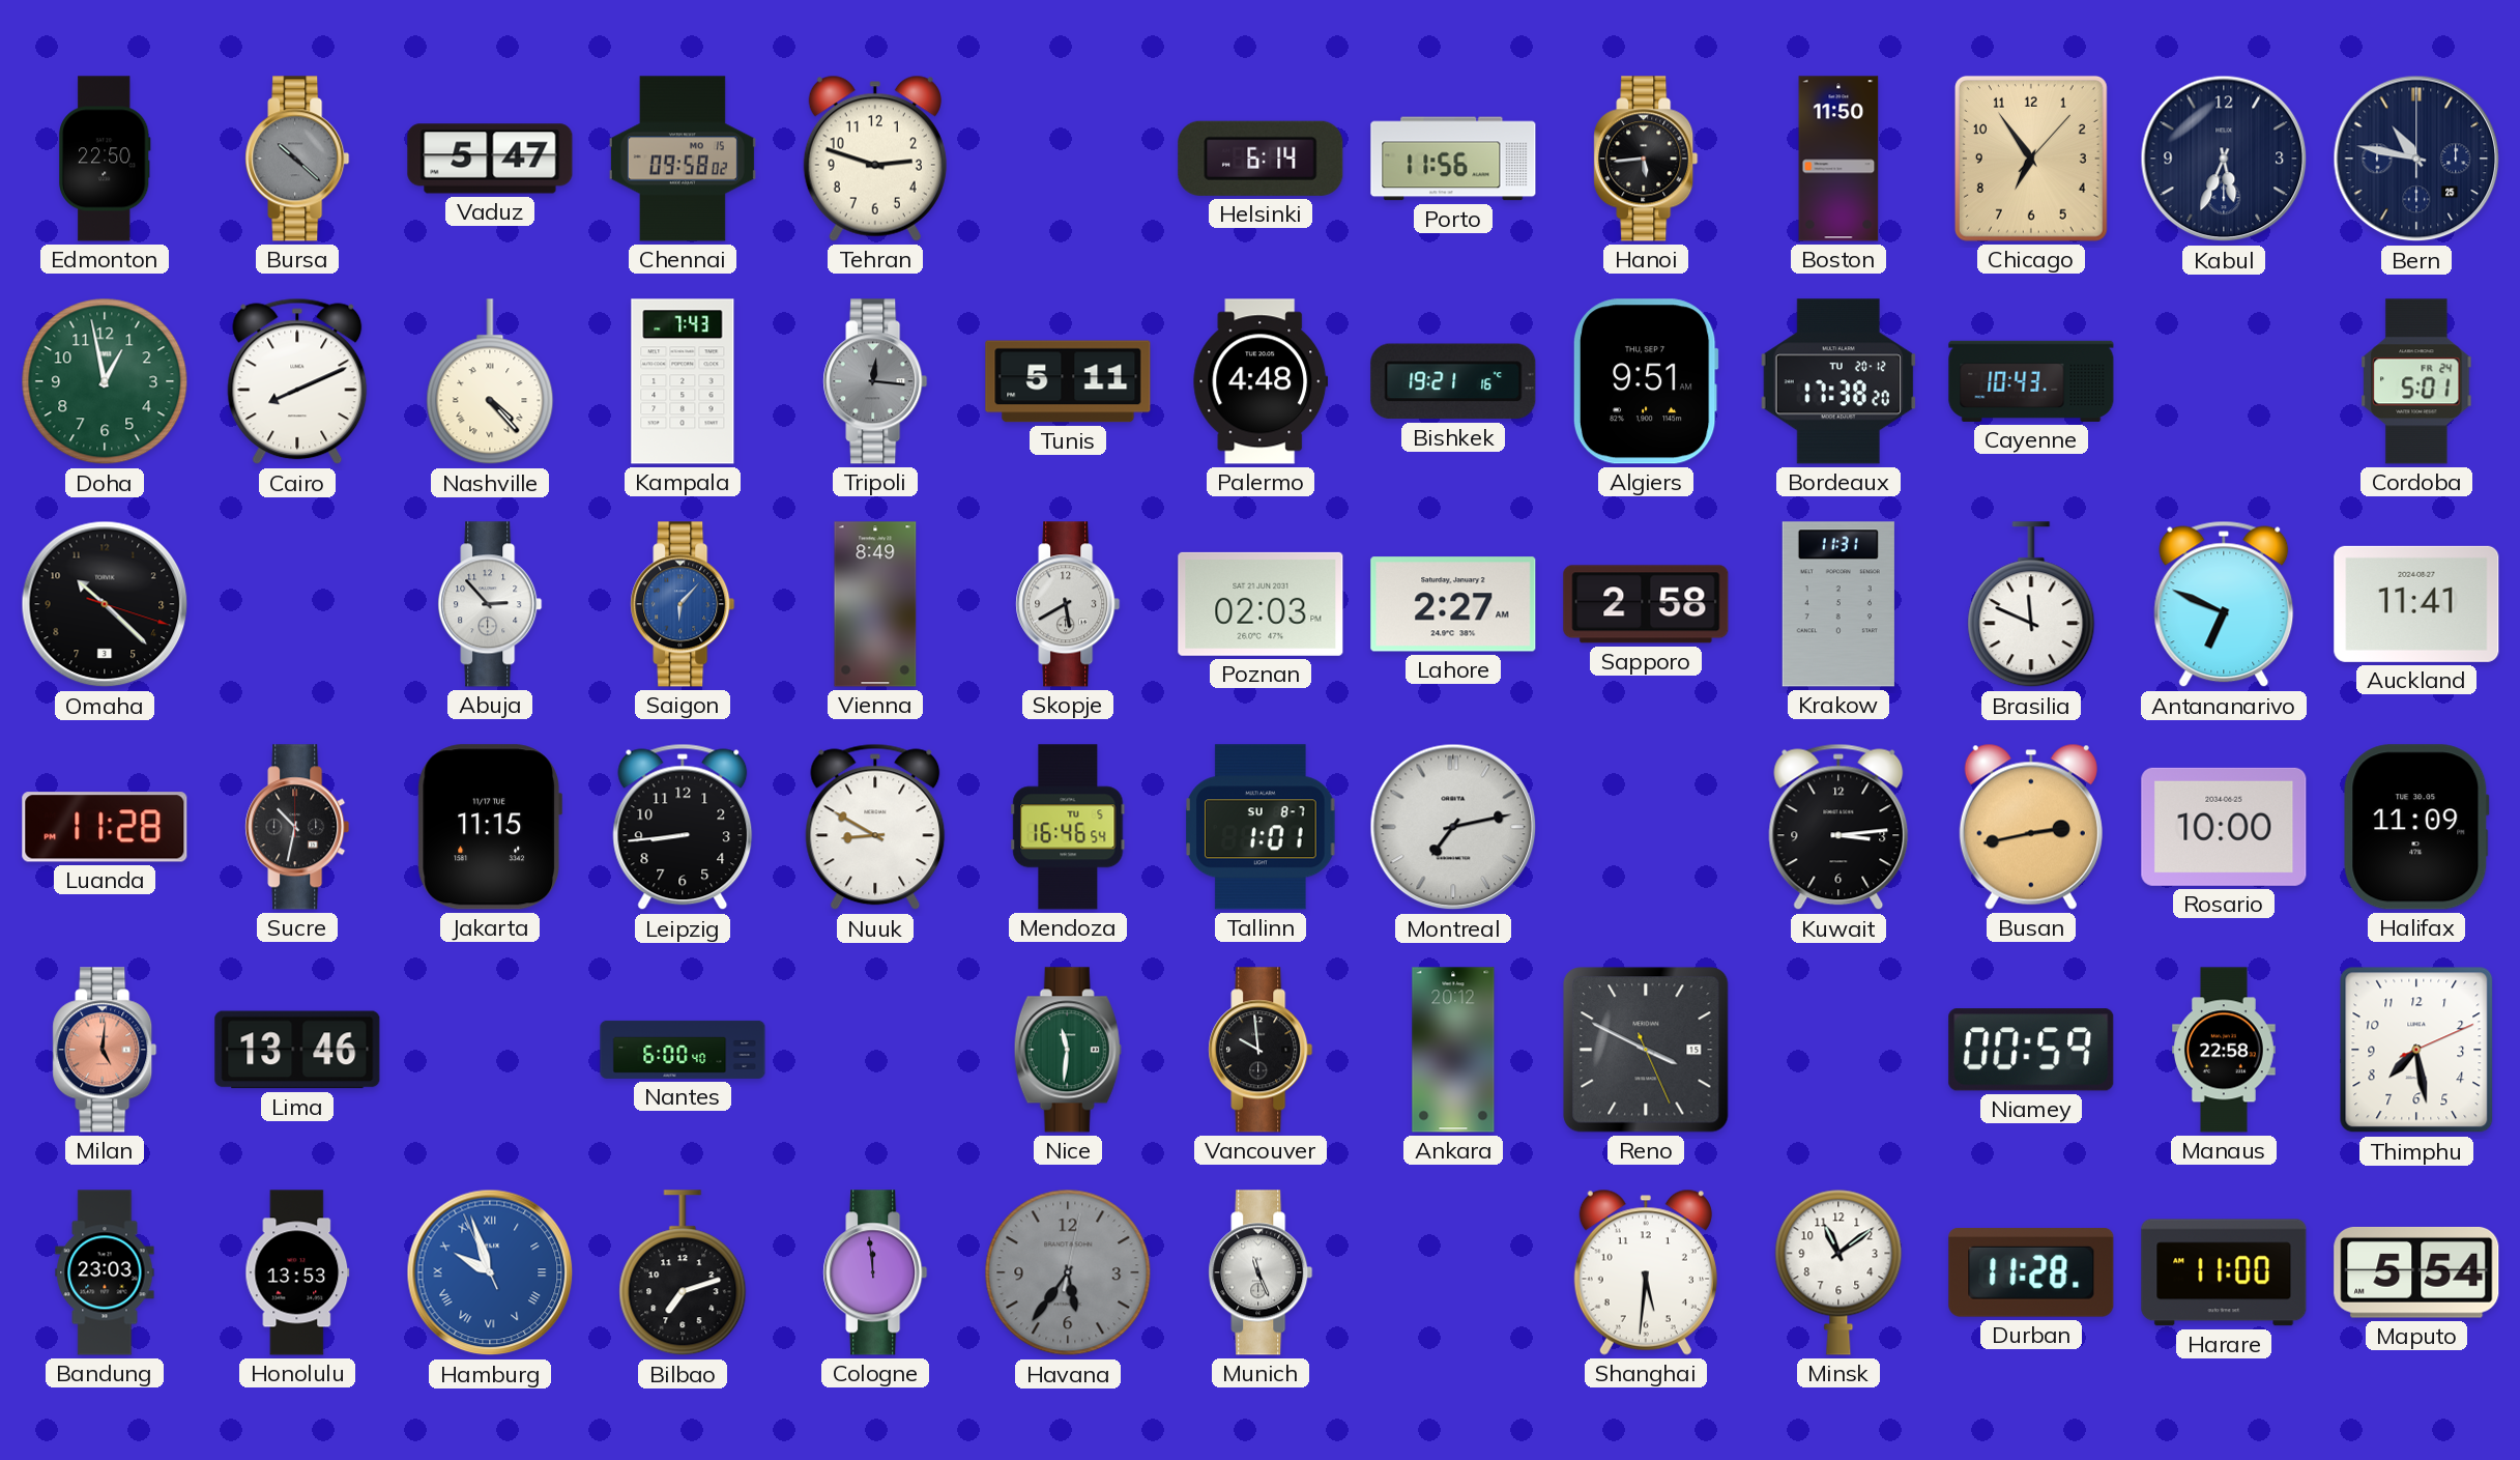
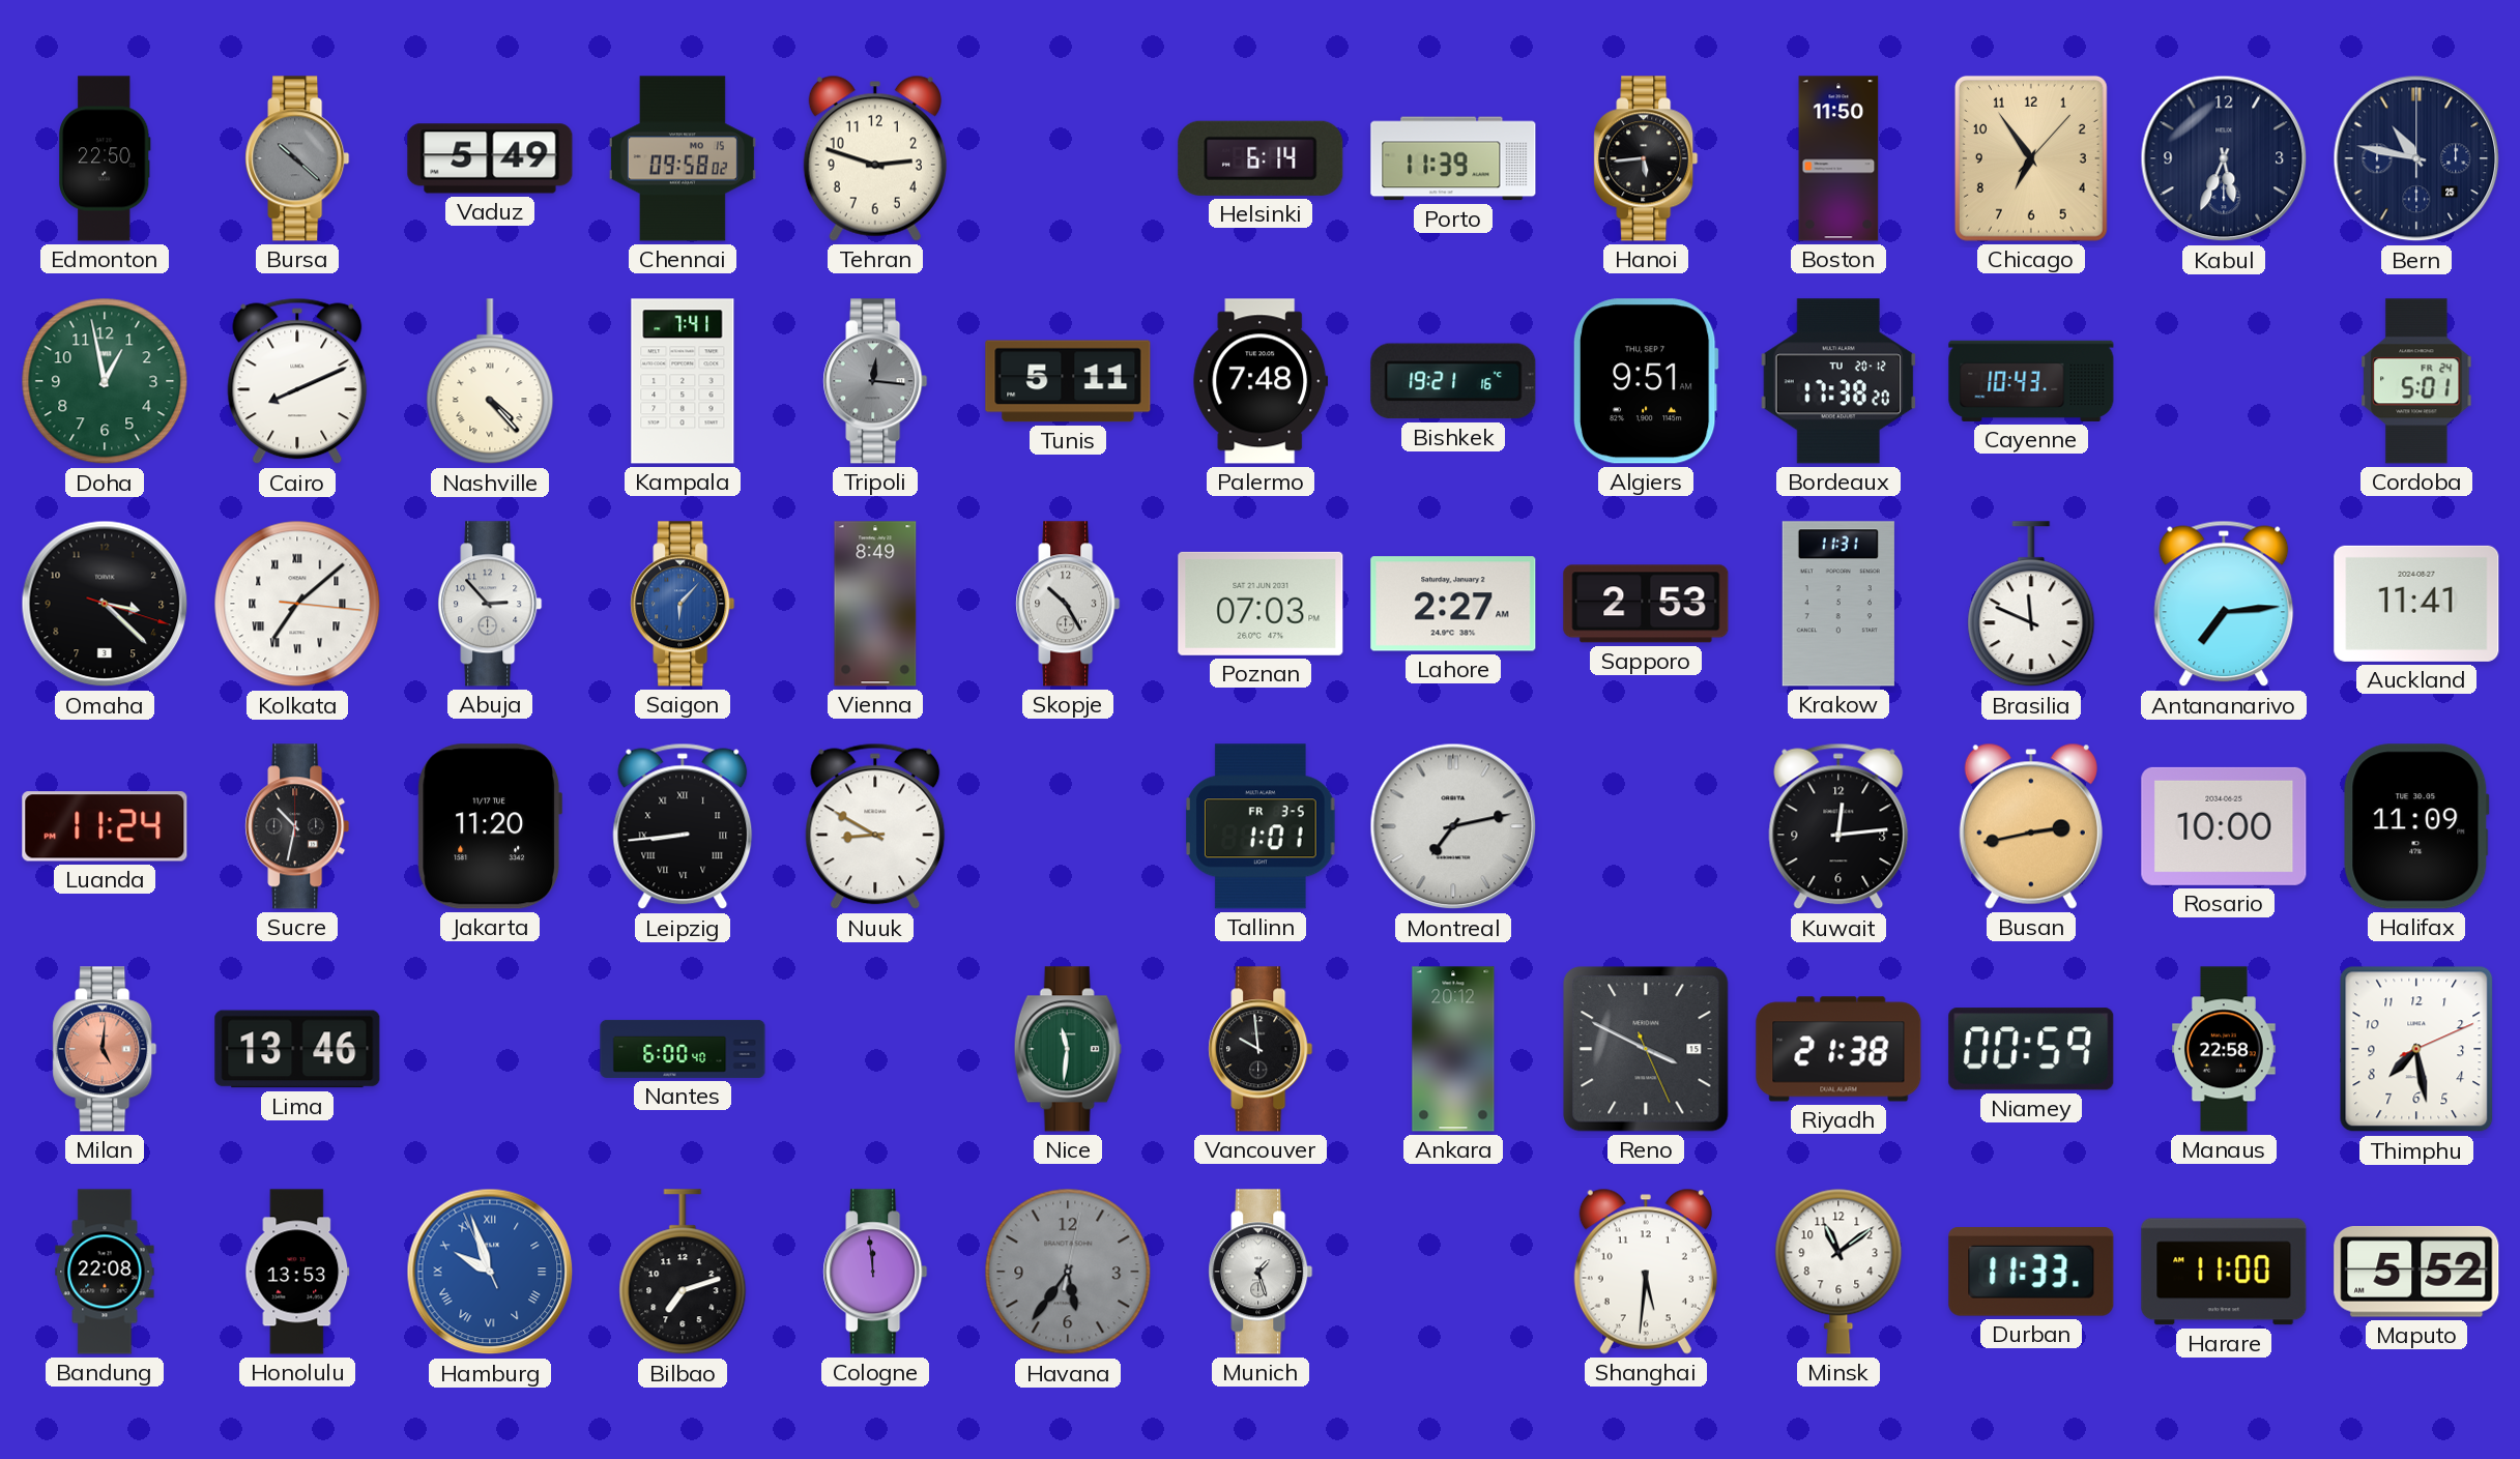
Vaduz: 5:47 -> 5:49
Porto: 11:56 -> 11:39
Kampala: 7:43 -> 7:41
Palermo: 4:48 -> 7:48
Omaha: 10:22 -> 3:22
Kolkata: none -> 7:08
Skopje: 5:40 -> 10:25
Poznan: 02:03 -> 07:03
Sapporo: 2:58 -> 2:53
Antananarivo: 6:49 -> 7:14
Luanda: 11:28 -> 11:24
Jakarta: 11:15 -> 11:20
Leipzig numerals: Arabic -> Roman
Mendoza: 16:46 -> none
Tallinn date: SU 8-7 -> FR 3-5
Kuwait: 3:14 -> 12:14
Riyadh: none -> 21:38
Bandung: 23:03 -> 22:08
Munich: 11:26 -> 1:27
Durban: 11:28 -> 11:33
Maputo: 5:54 -> 5:52
